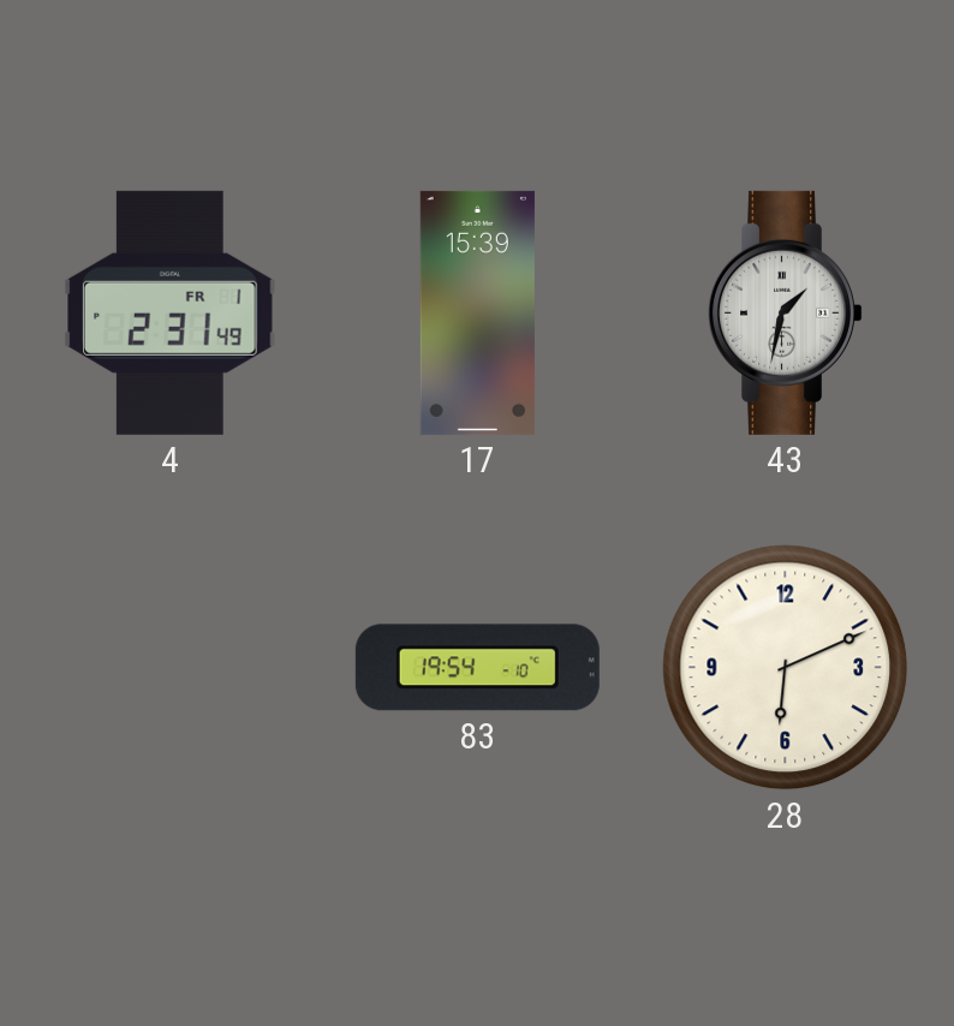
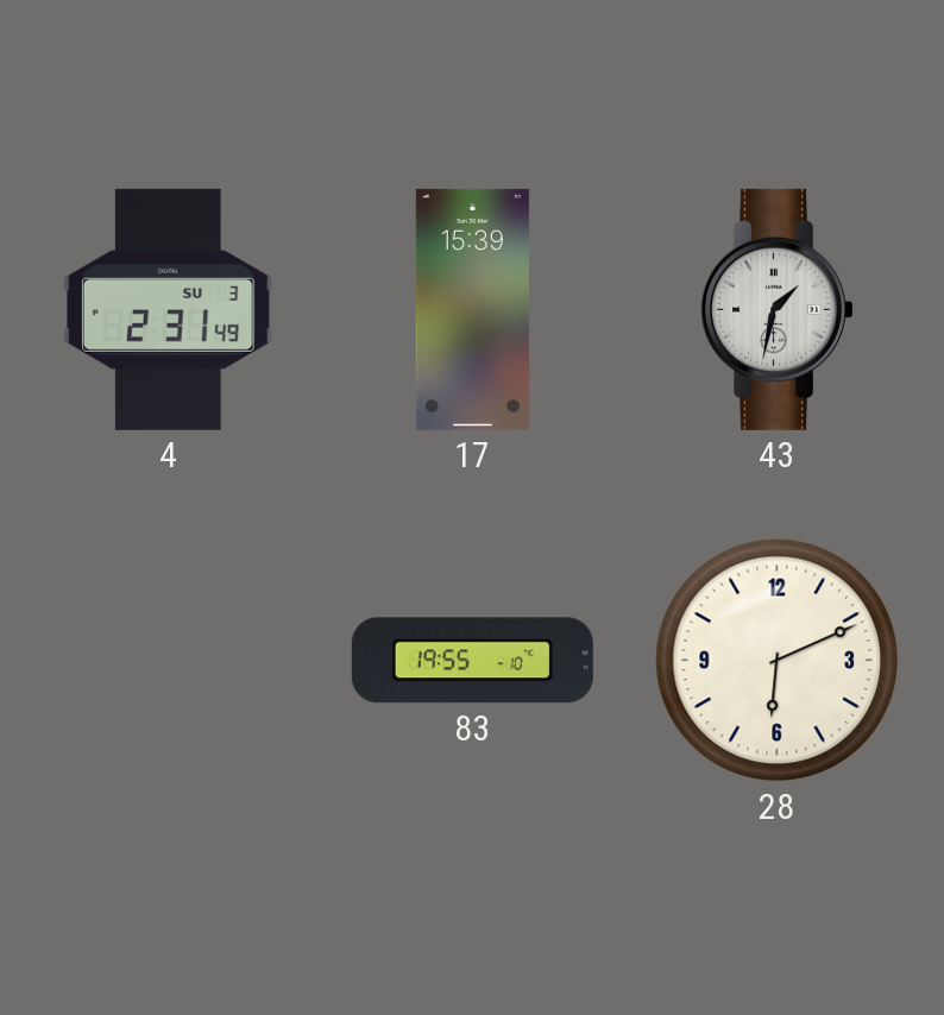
4 date: FR 1 -> SU 3
83: 19:54 -> 19:55
